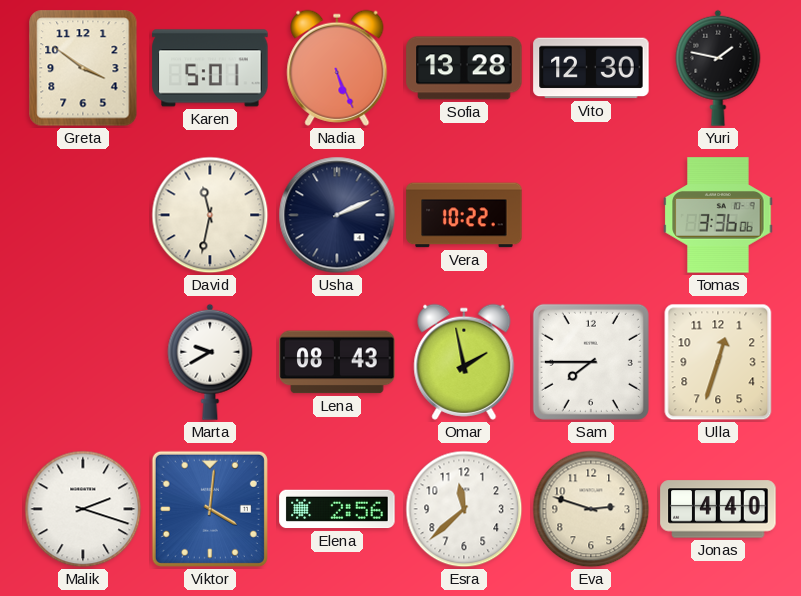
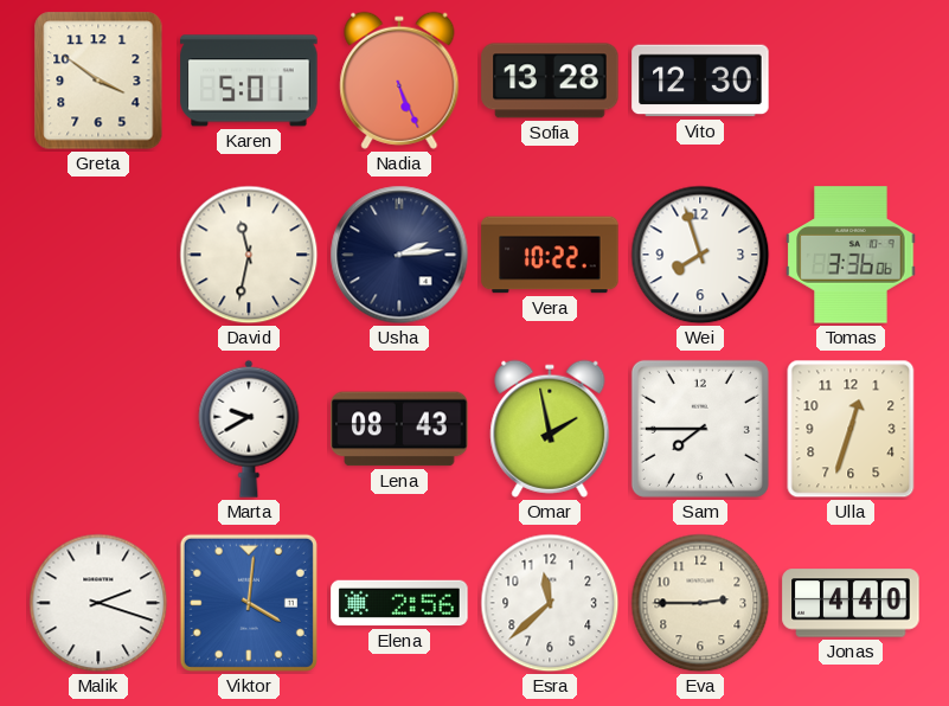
Yuri: 1:47 -> none
Usha: 2:11 -> 2:14
Wei: none -> 7:57
Eva: 2:48 -> 2:45
